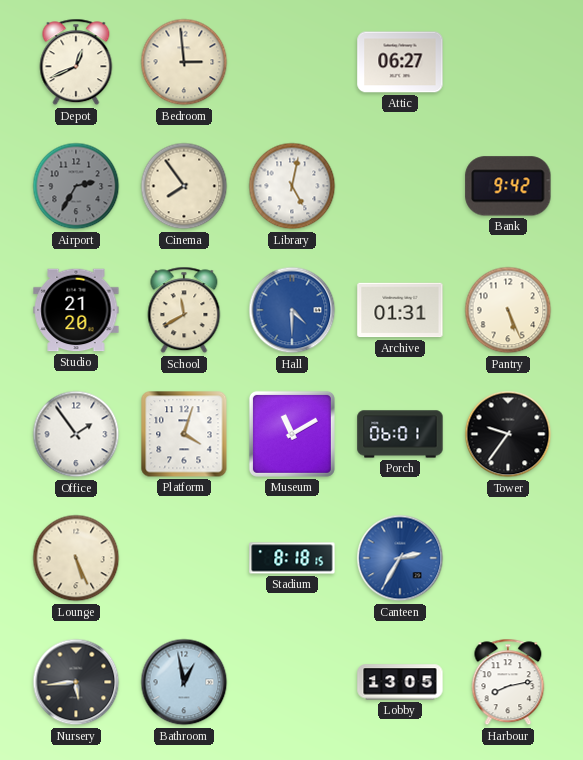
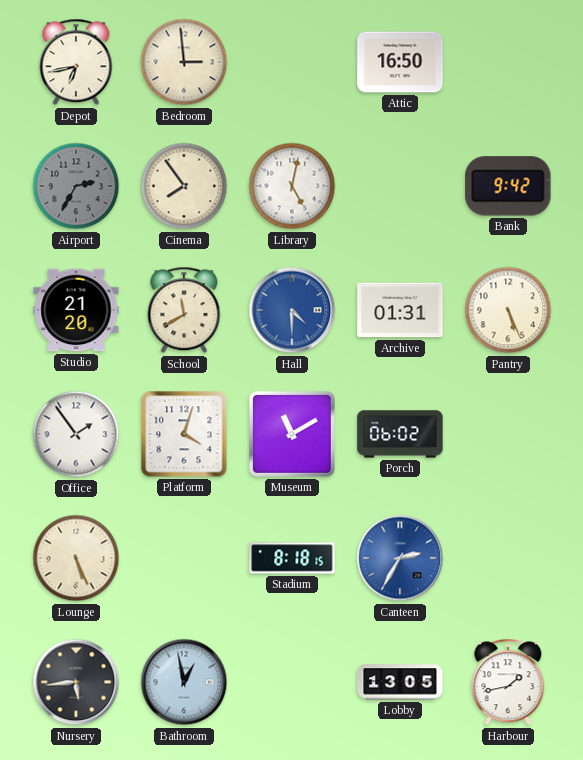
Depot: 12:41 -> 6:43
Attic: 06:27 -> 16:50
Porch: 06:01 -> 06:02
Tower: 9:36 -> none
Harbour: 8:13 -> 1:43
